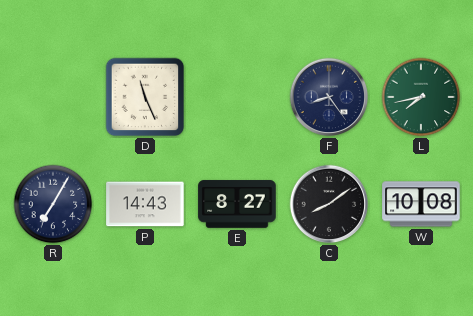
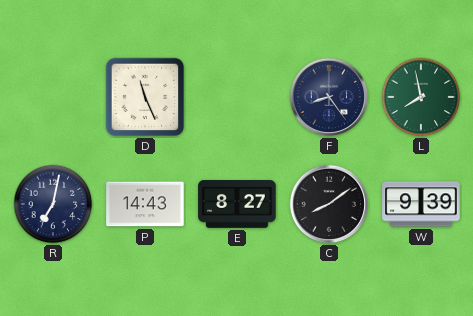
L: 7:43 -> 7:58
R: 7:05 -> 7:02
W: 10:08 -> 9:39
